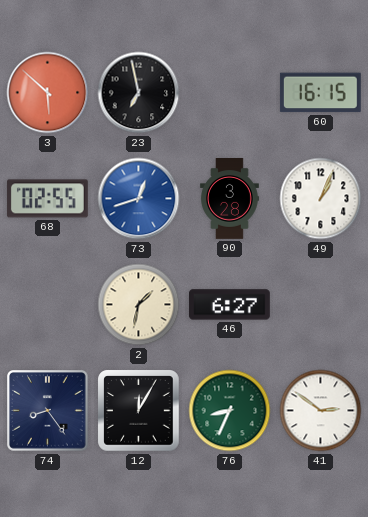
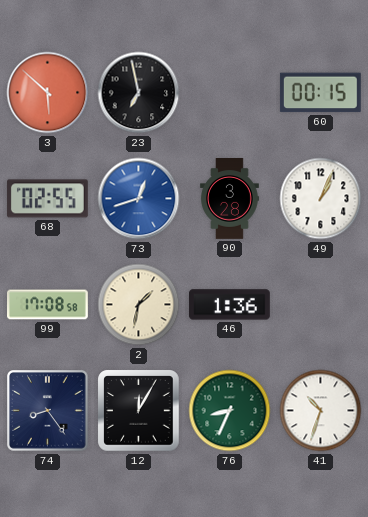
60: 16:15 -> 00:15
99: none -> 17:08
46: 6:27 -> 1:36
41: 2:51 -> 10:33
